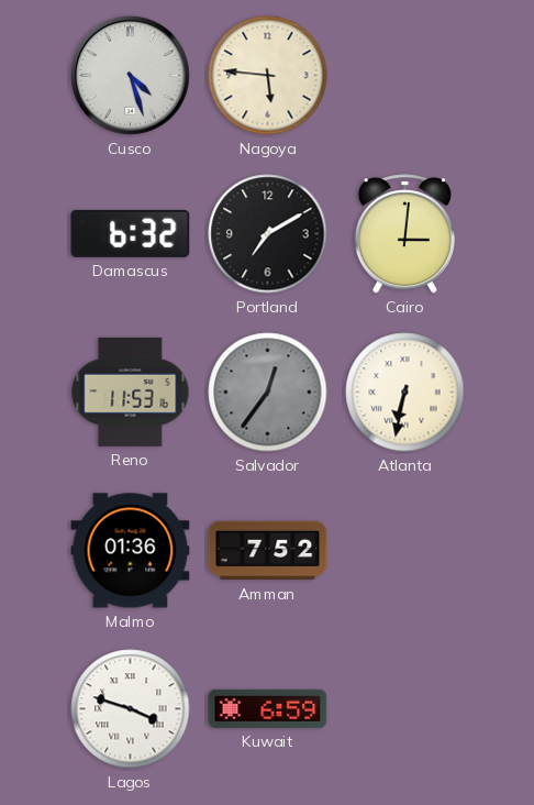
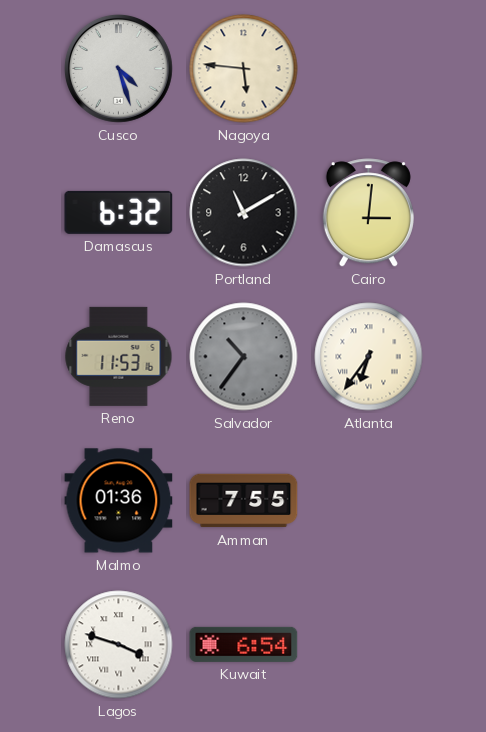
Portland: 7:10 -> 11:10
Salvador: 12:36 -> 10:36
Atlanta: 6:32 -> 6:36
Amman: 7:52 -> 7:55
Kuwait: 6:59 -> 6:54
